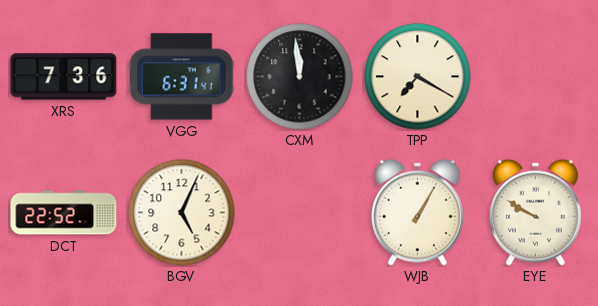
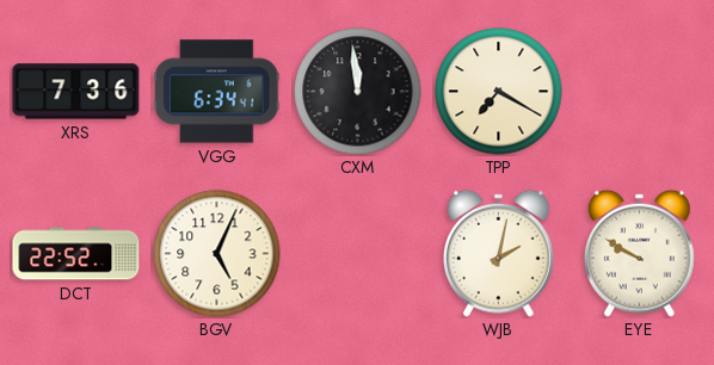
VGG: 6:31 -> 6:34
WJB: 1:05 -> 2:02
